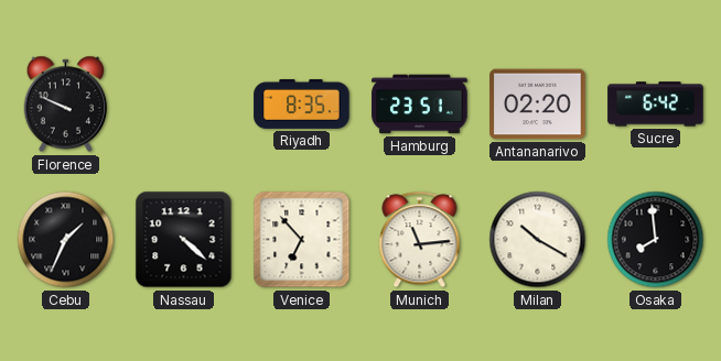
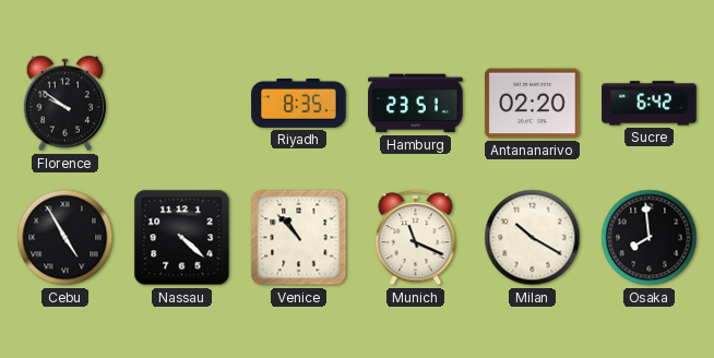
Florence: 9:49 -> 9:51
Cebu: 1:34 -> 4:55
Venice: 6:53 -> 10:53
Munich: 11:14 -> 11:19
